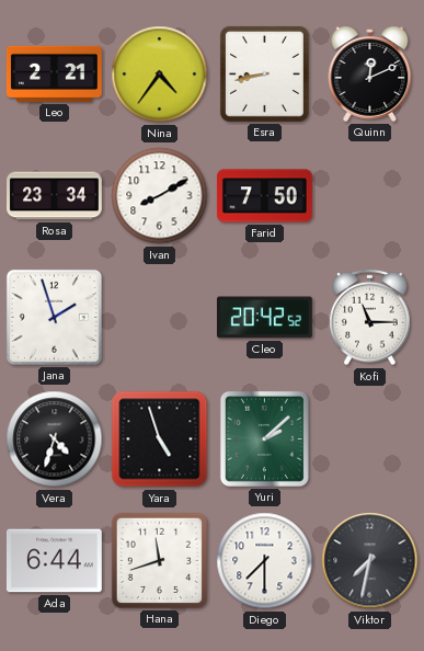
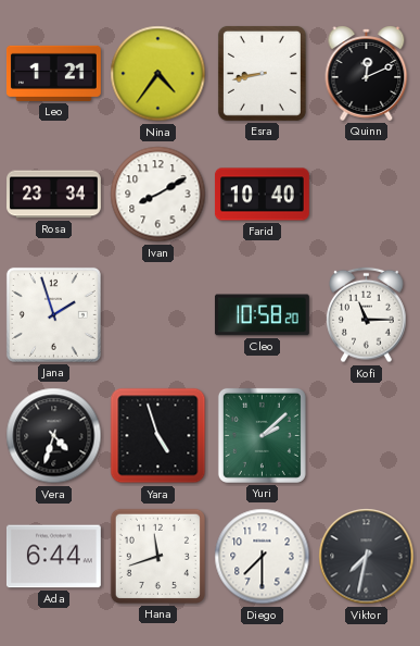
Leo: 2:21 -> 1:21
Farid: 7:50 -> 10:40
Cleo: 20:42 -> 10:58
